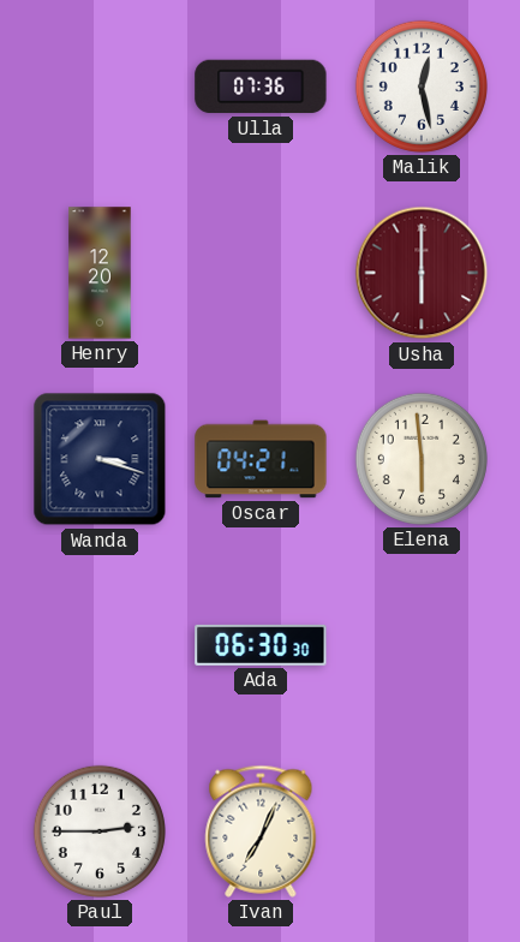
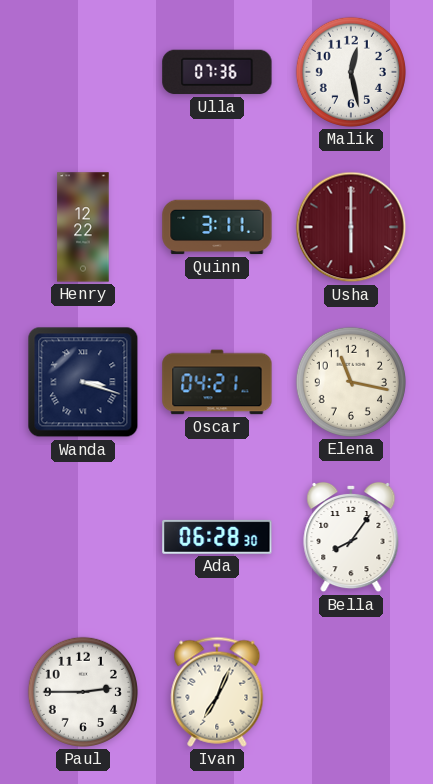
Henry: 12:20 -> 12:22
Quinn: none -> 3:11
Elena: 5:59 -> 11:17
Ada: 06:30 -> 06:28
Bella: none -> 8:06
